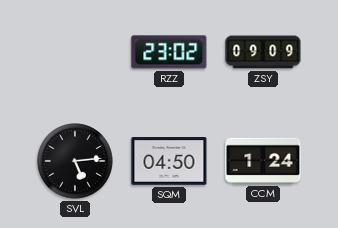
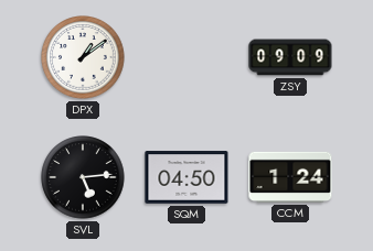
DPX: none -> 1:09
RZZ: 23:02 -> none
